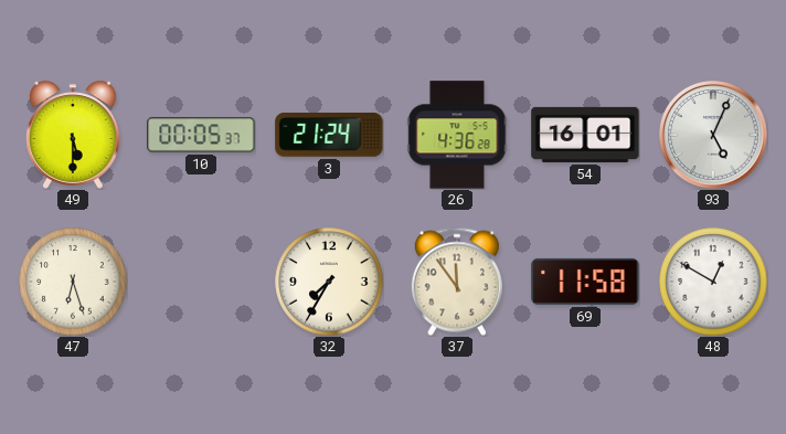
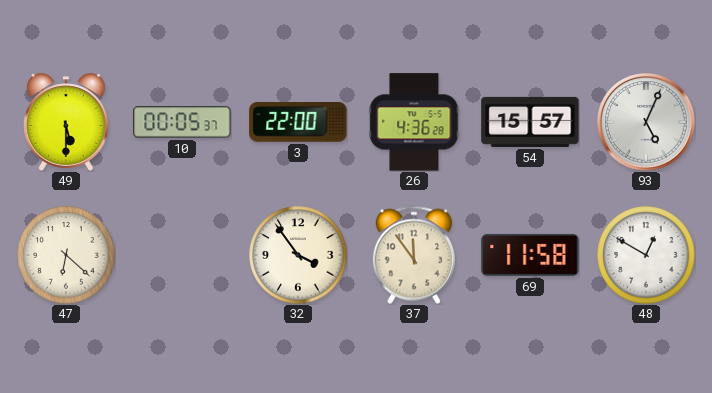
3: 21:24 -> 22:00
54: 16:01 -> 15:57
47: 6:27 -> 6:22
32: 7:35 -> 3:54
